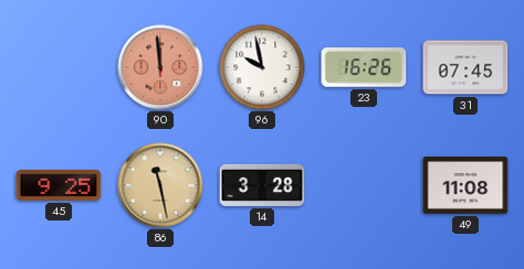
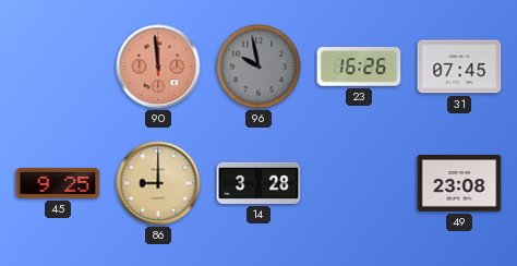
96 dial: white -> grey
86: 11:28 -> 9:00
49: 11:08 -> 23:08
